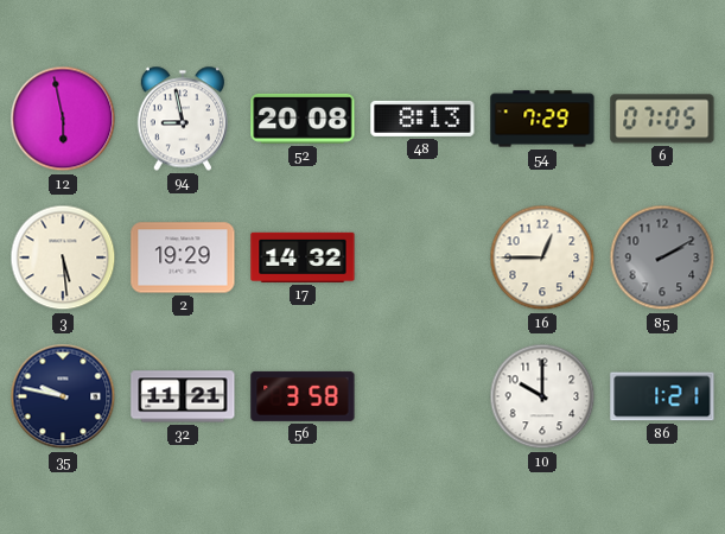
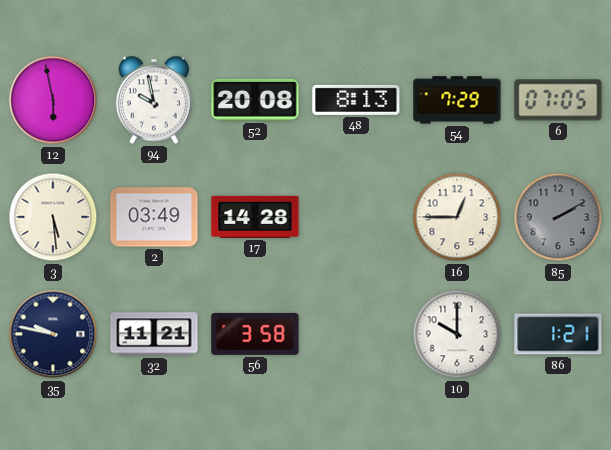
94: 8:58 -> 9:58
2: 19:29 -> 03:49
17: 14:32 -> 14:28
